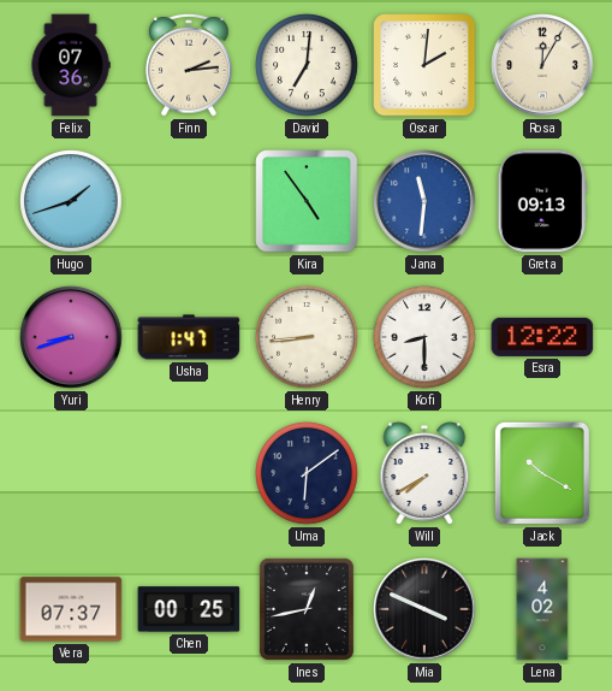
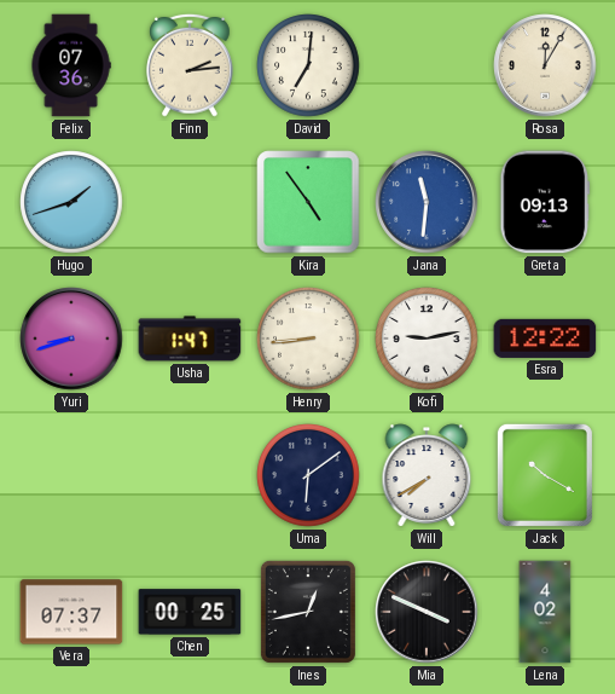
Oscar: 2:01 -> none
Kofi: 8:30 -> 9:13
